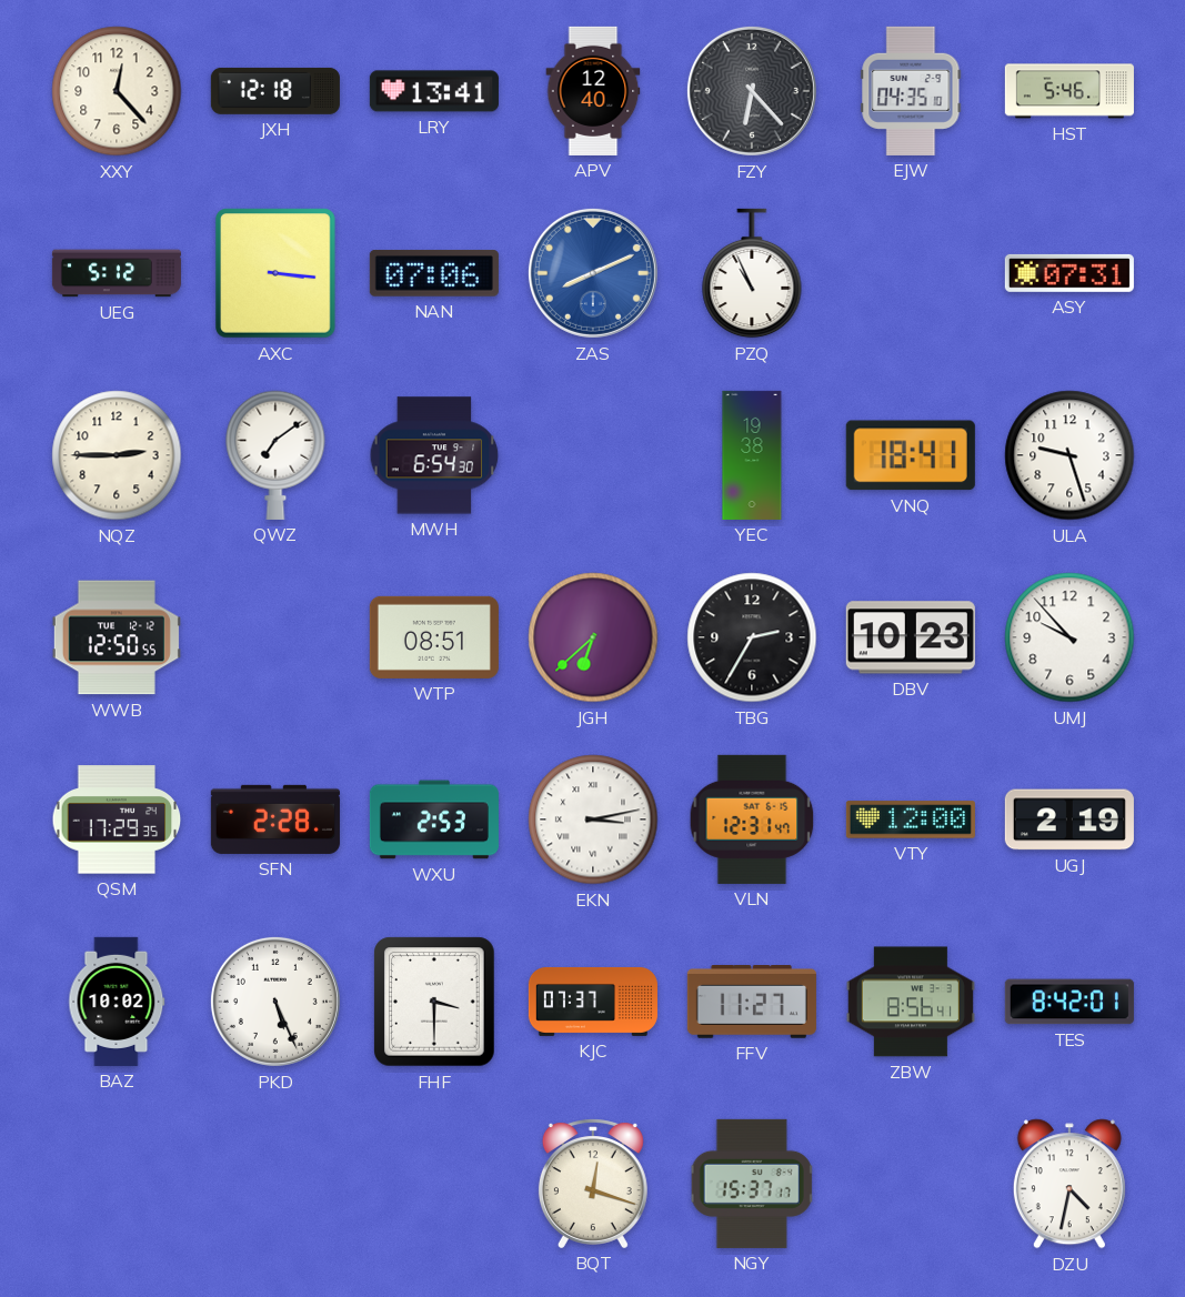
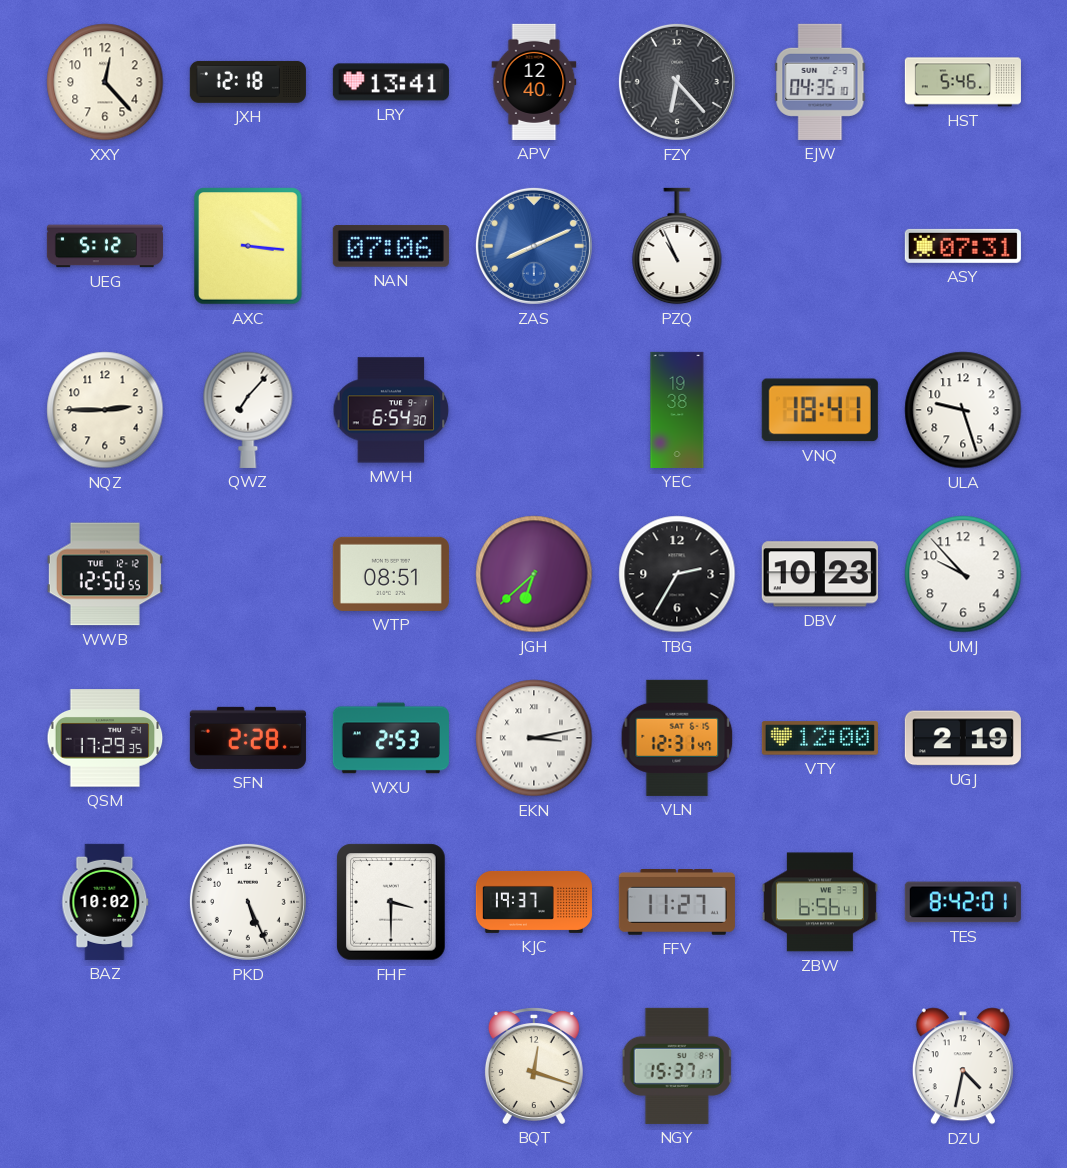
QWZ: 7:09 -> 7:07
KJC: 07:37 -> 19:37
ZBW: 8:56 -> 6:56
